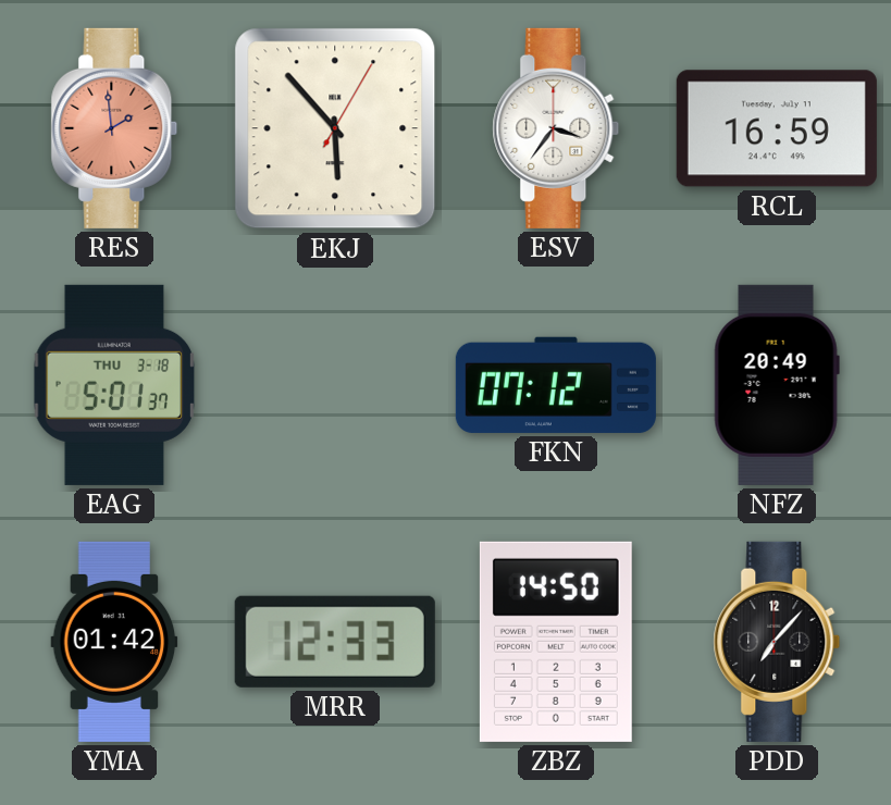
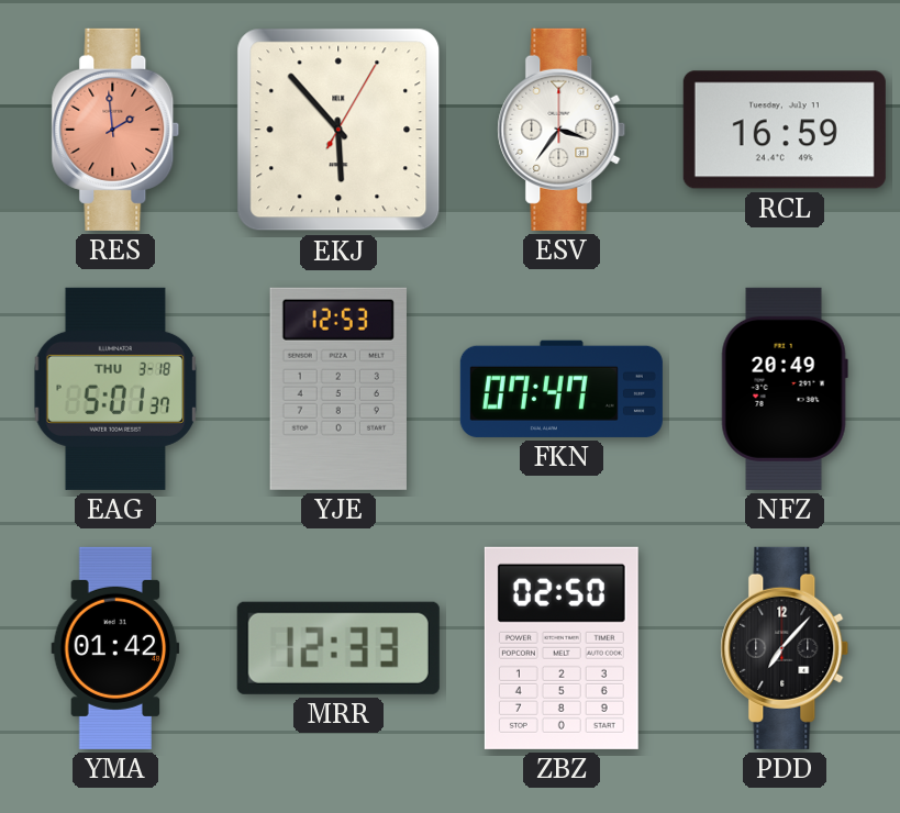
YJE: none -> 12:53
FKN: 07:12 -> 07:47
ZBZ: 14:50 -> 02:50
